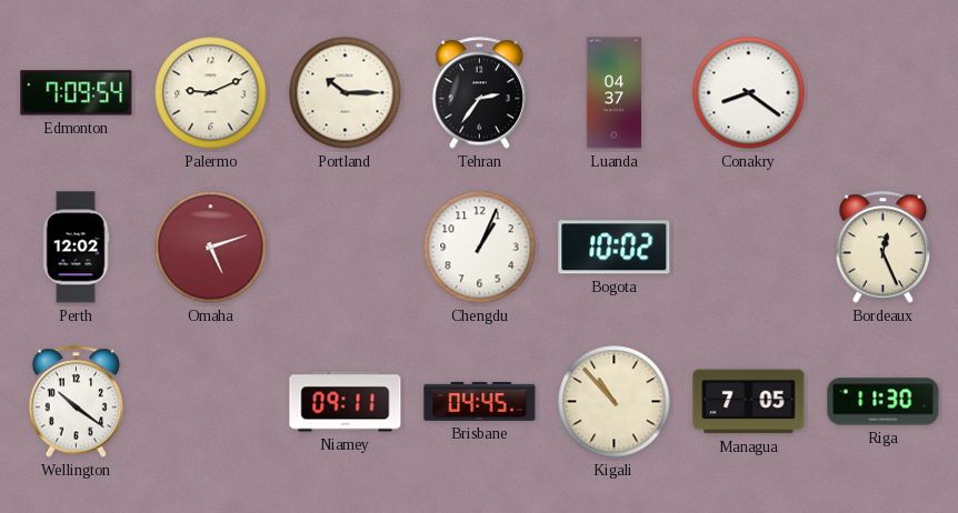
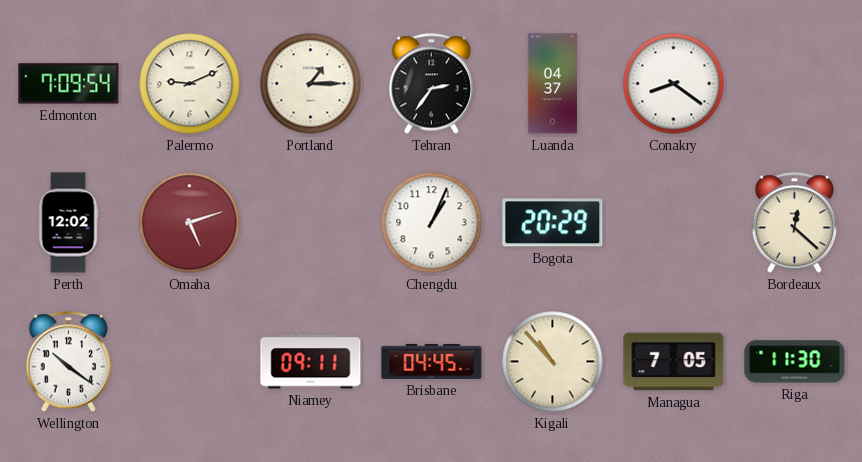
Portland: 10:15 -> 1:15
Bogota: 10:02 -> 20:29
Bordeaux: 12:26 -> 12:22
